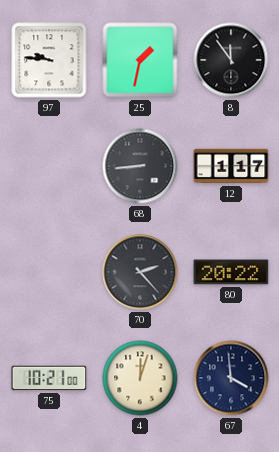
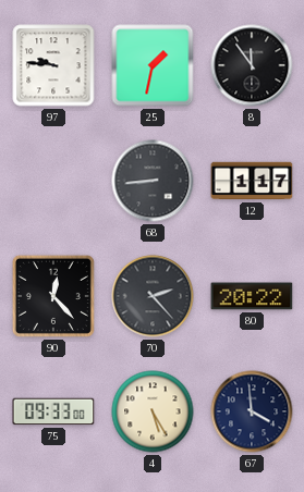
90: none -> 12:23
75: 10:21 -> 09:33
4: 12:03 -> 5:25
